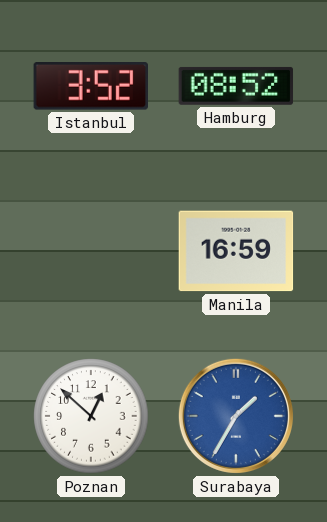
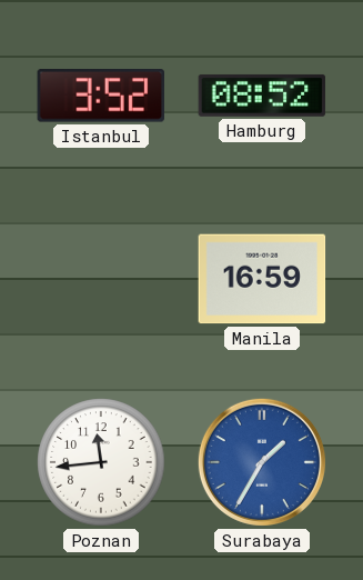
Poznan: 12:52 -> 11:44
